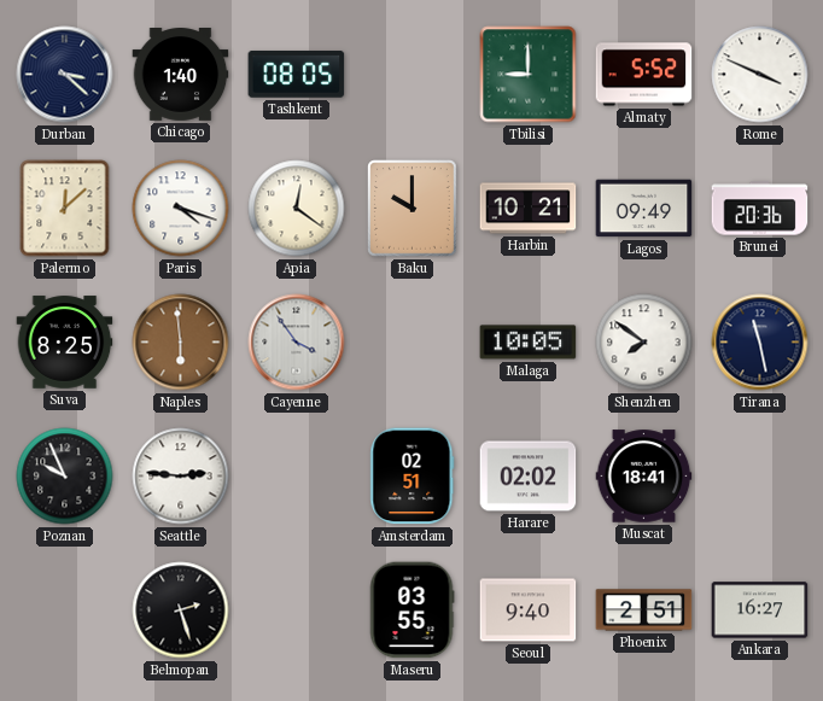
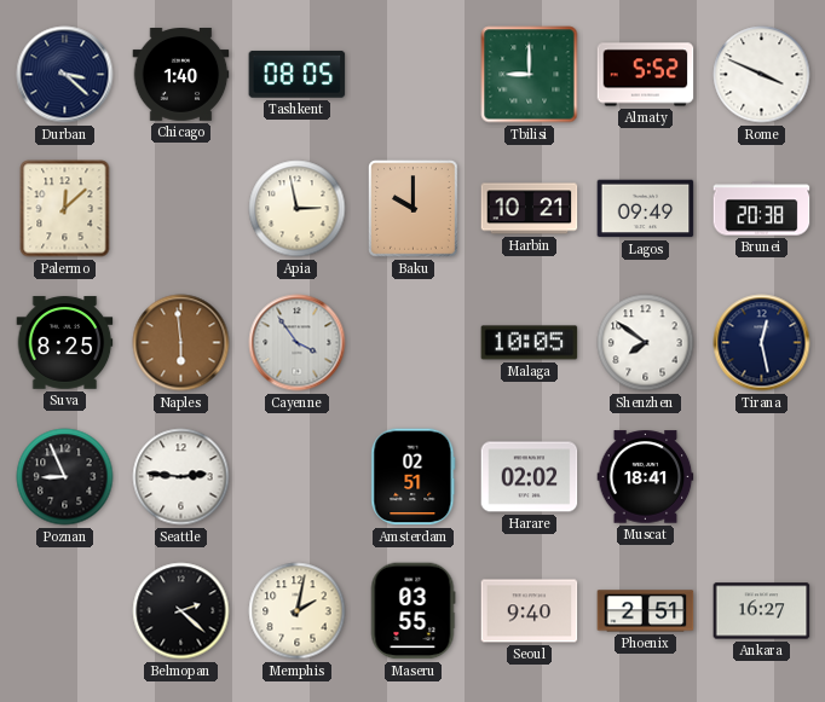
Paris: 4:18 -> none
Apia: 12:21 -> 2:58
Brunei: 20:36 -> 20:38
Tirana: 11:28 -> 12:28
Poznan: 9:56 -> 8:56
Belmopan: 2:27 -> 2:22
Memphis: none -> 2:02
